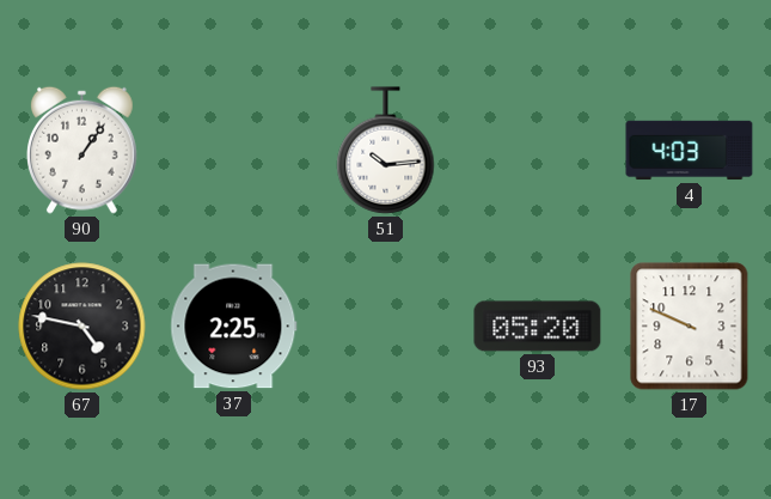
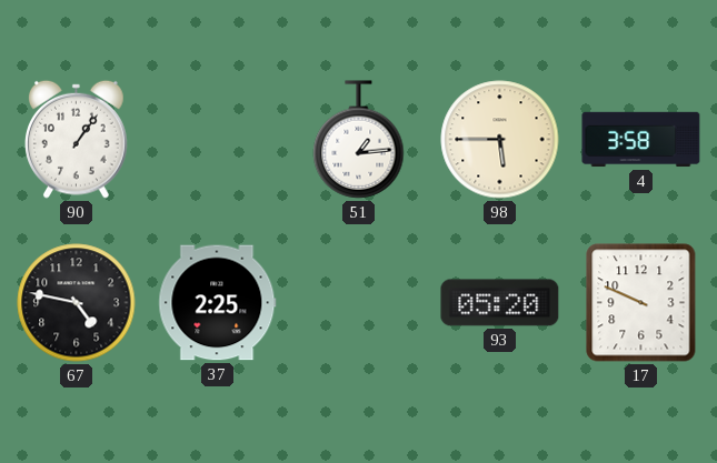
51: 10:14 -> 1:14
98: none -> 5:45
4: 4:03 -> 3:58
